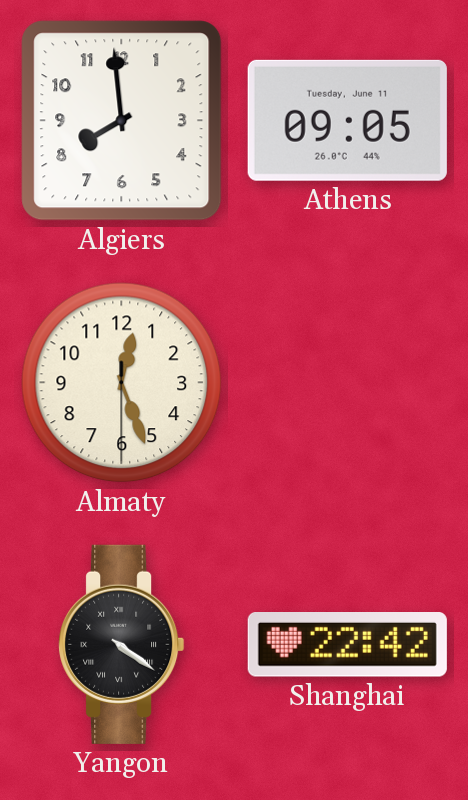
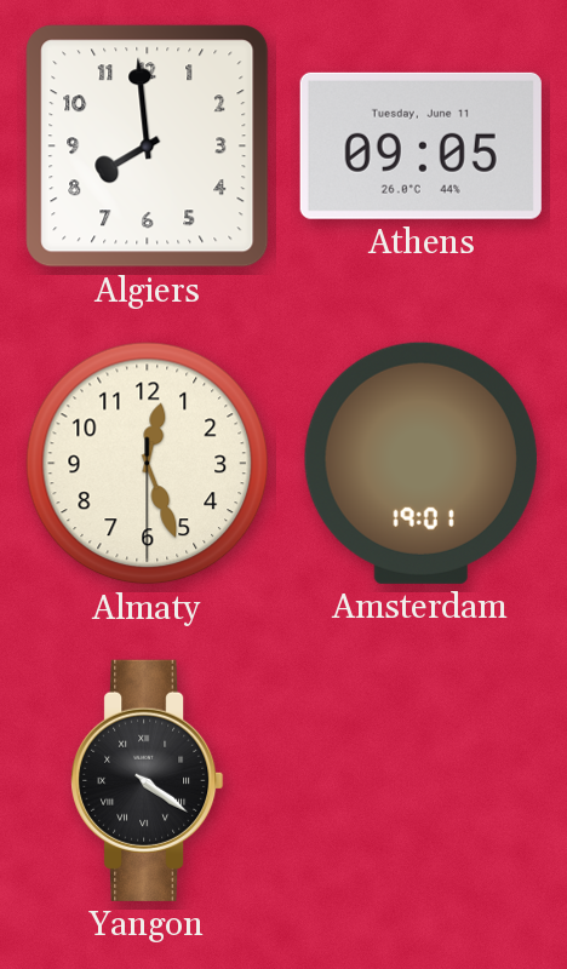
Amsterdam: none -> 19:01
Shanghai: 22:42 -> none
